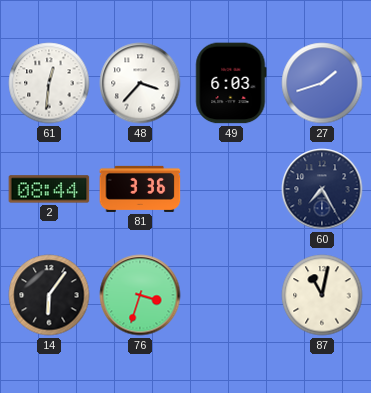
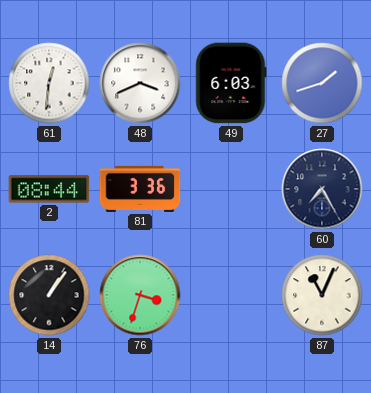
48: 3:37 -> 3:41
14: 6:06 -> 1:06
87: 11:02 -> 11:04
